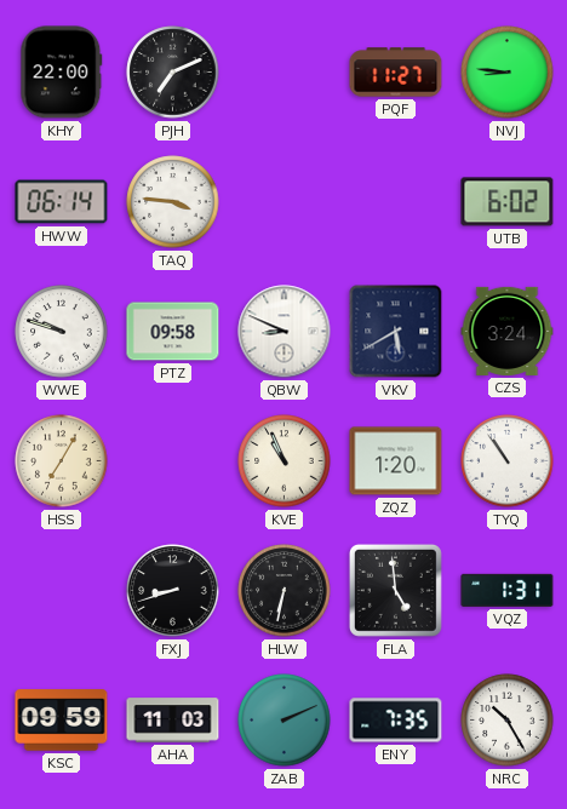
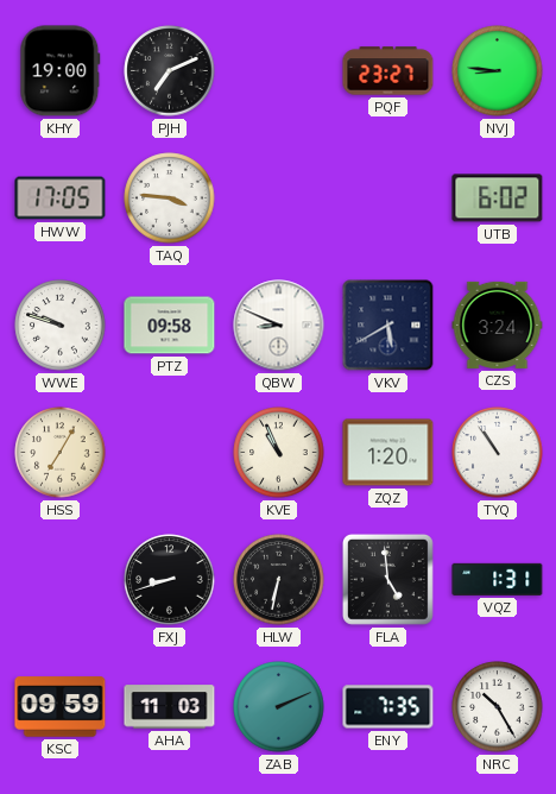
KHY: 22:00 -> 19:00
PQF: 11:27 -> 23:27
HWW: 06:14 -> 17:05
